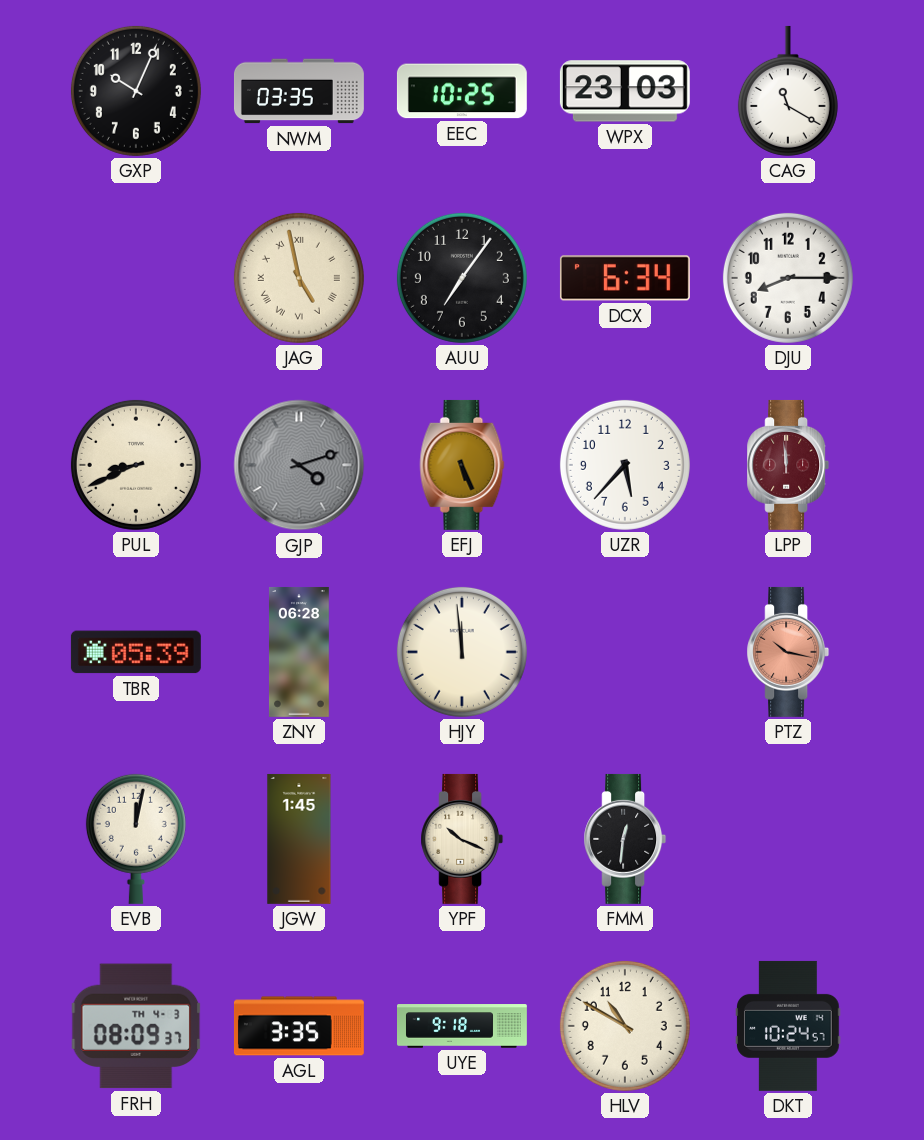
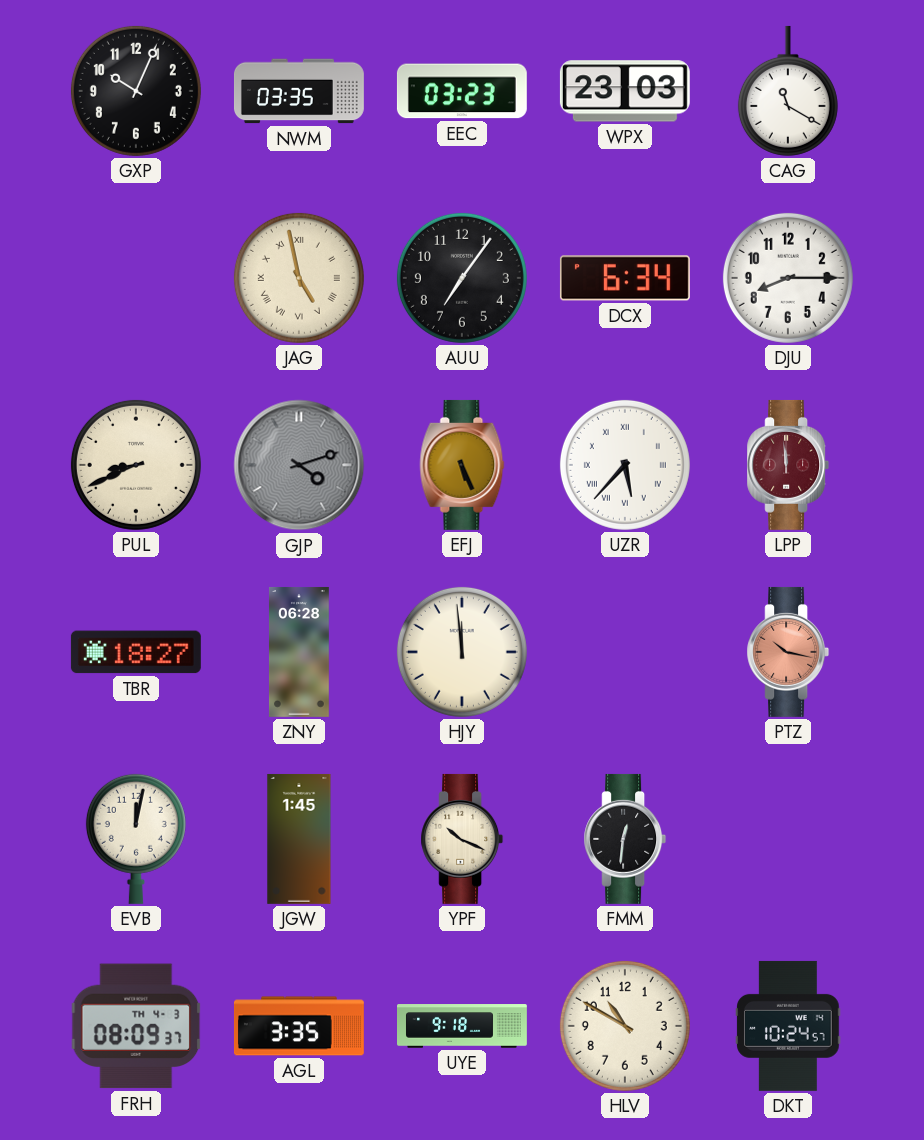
EEC: 10:25 -> 03:23
UZR numerals: Arabic -> Roman
TBR: 05:39 -> 18:27
